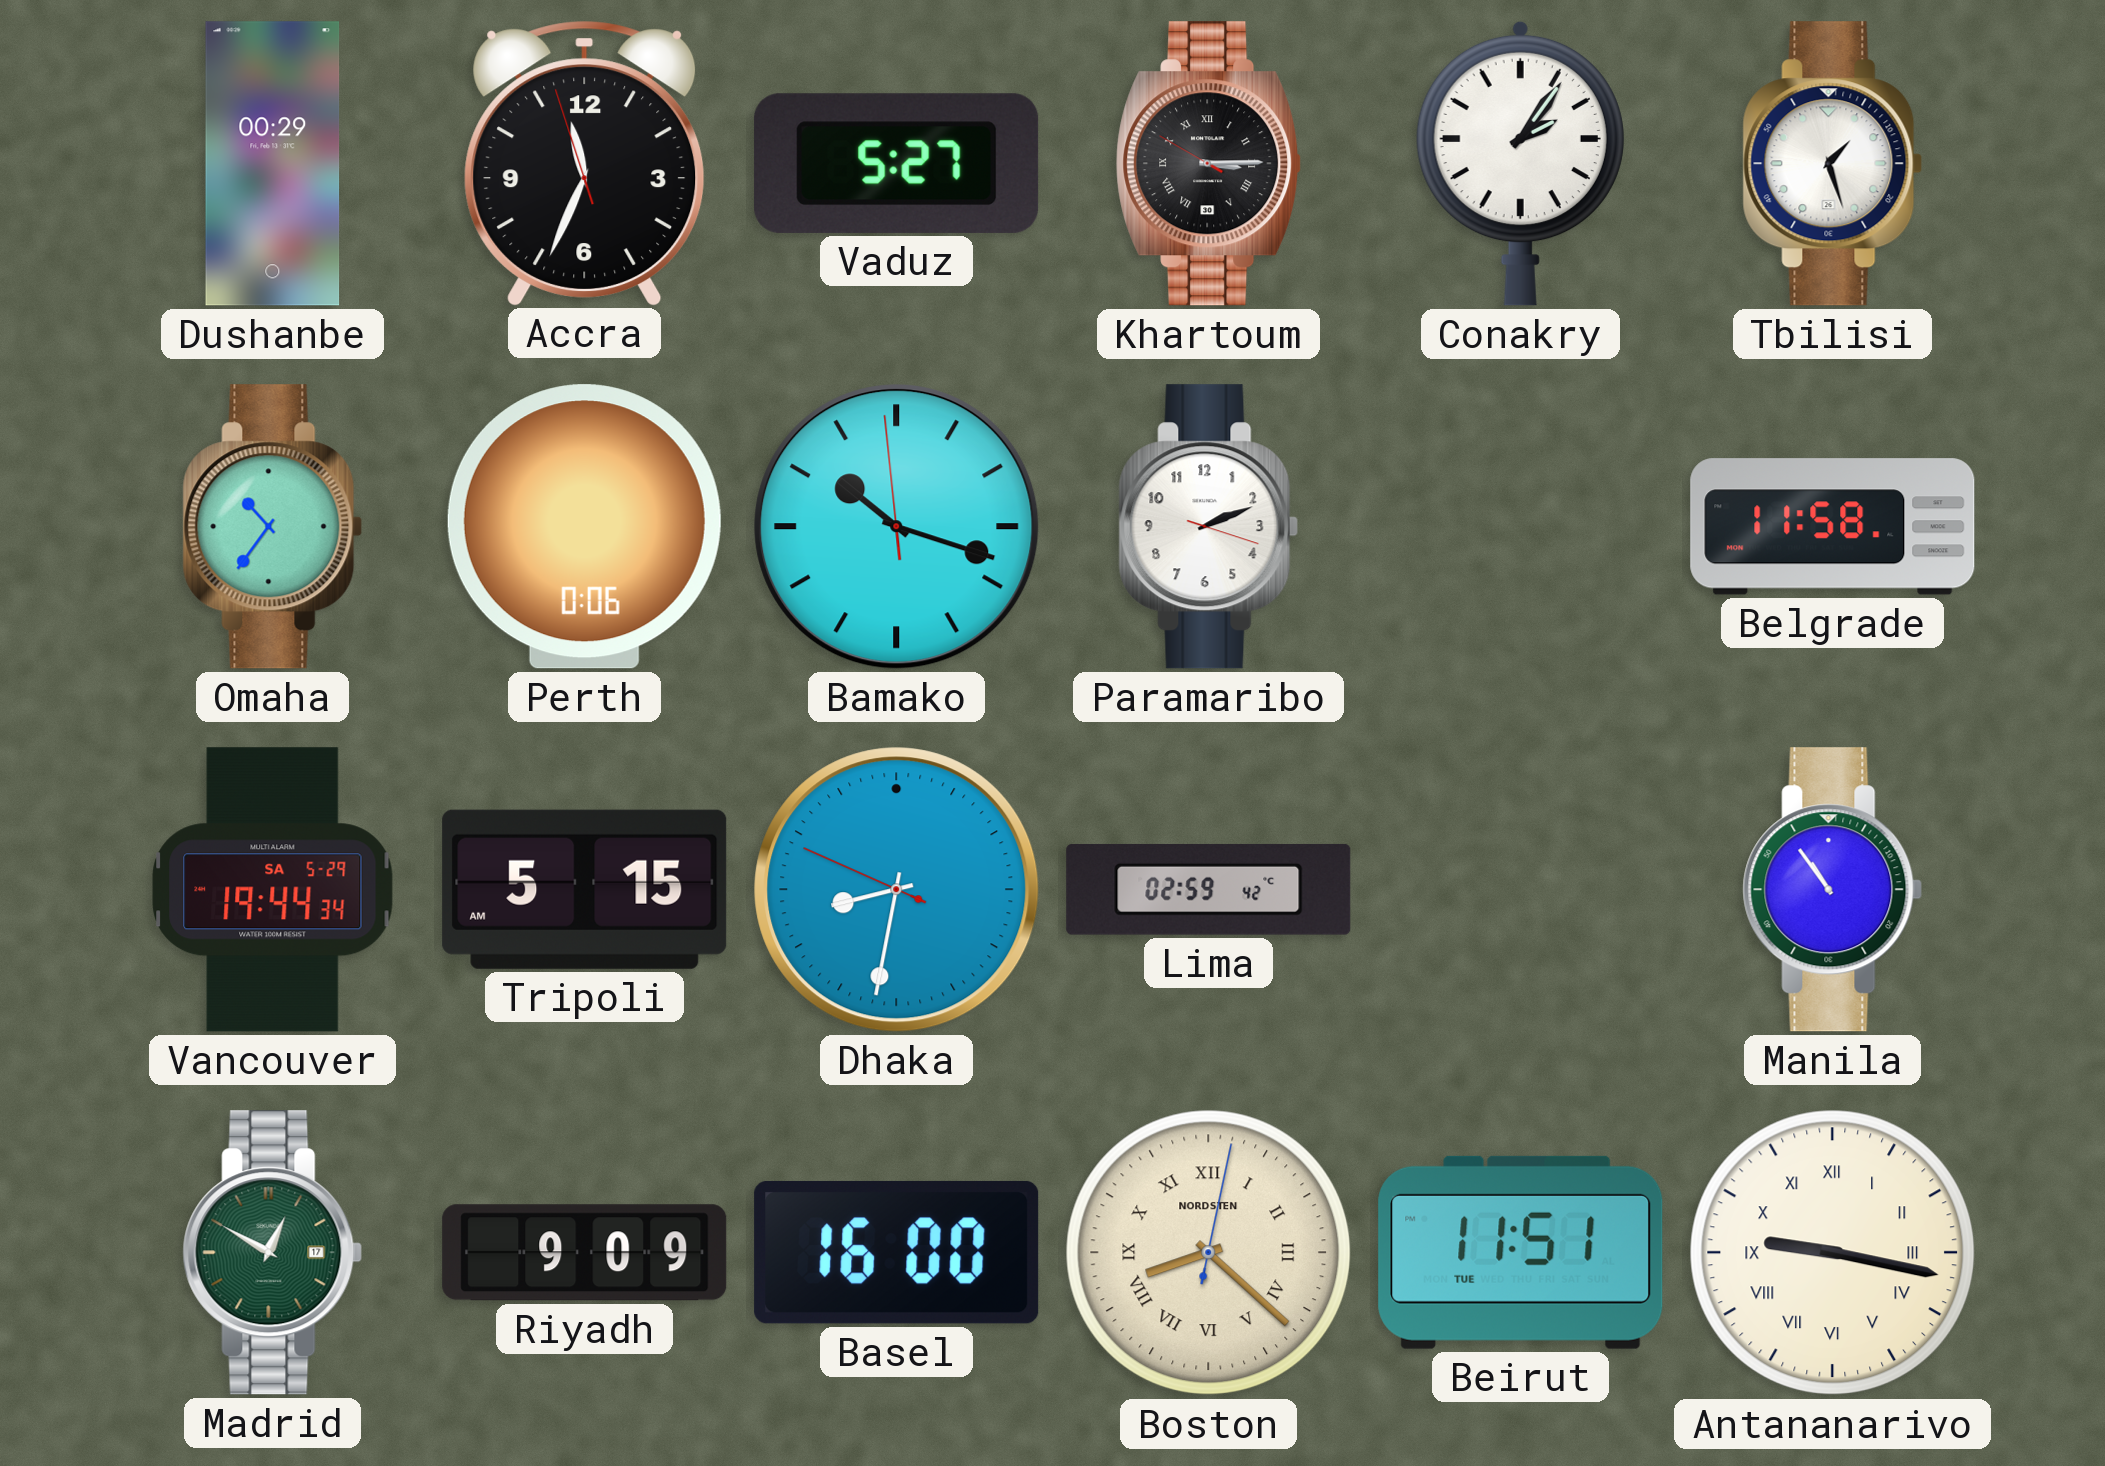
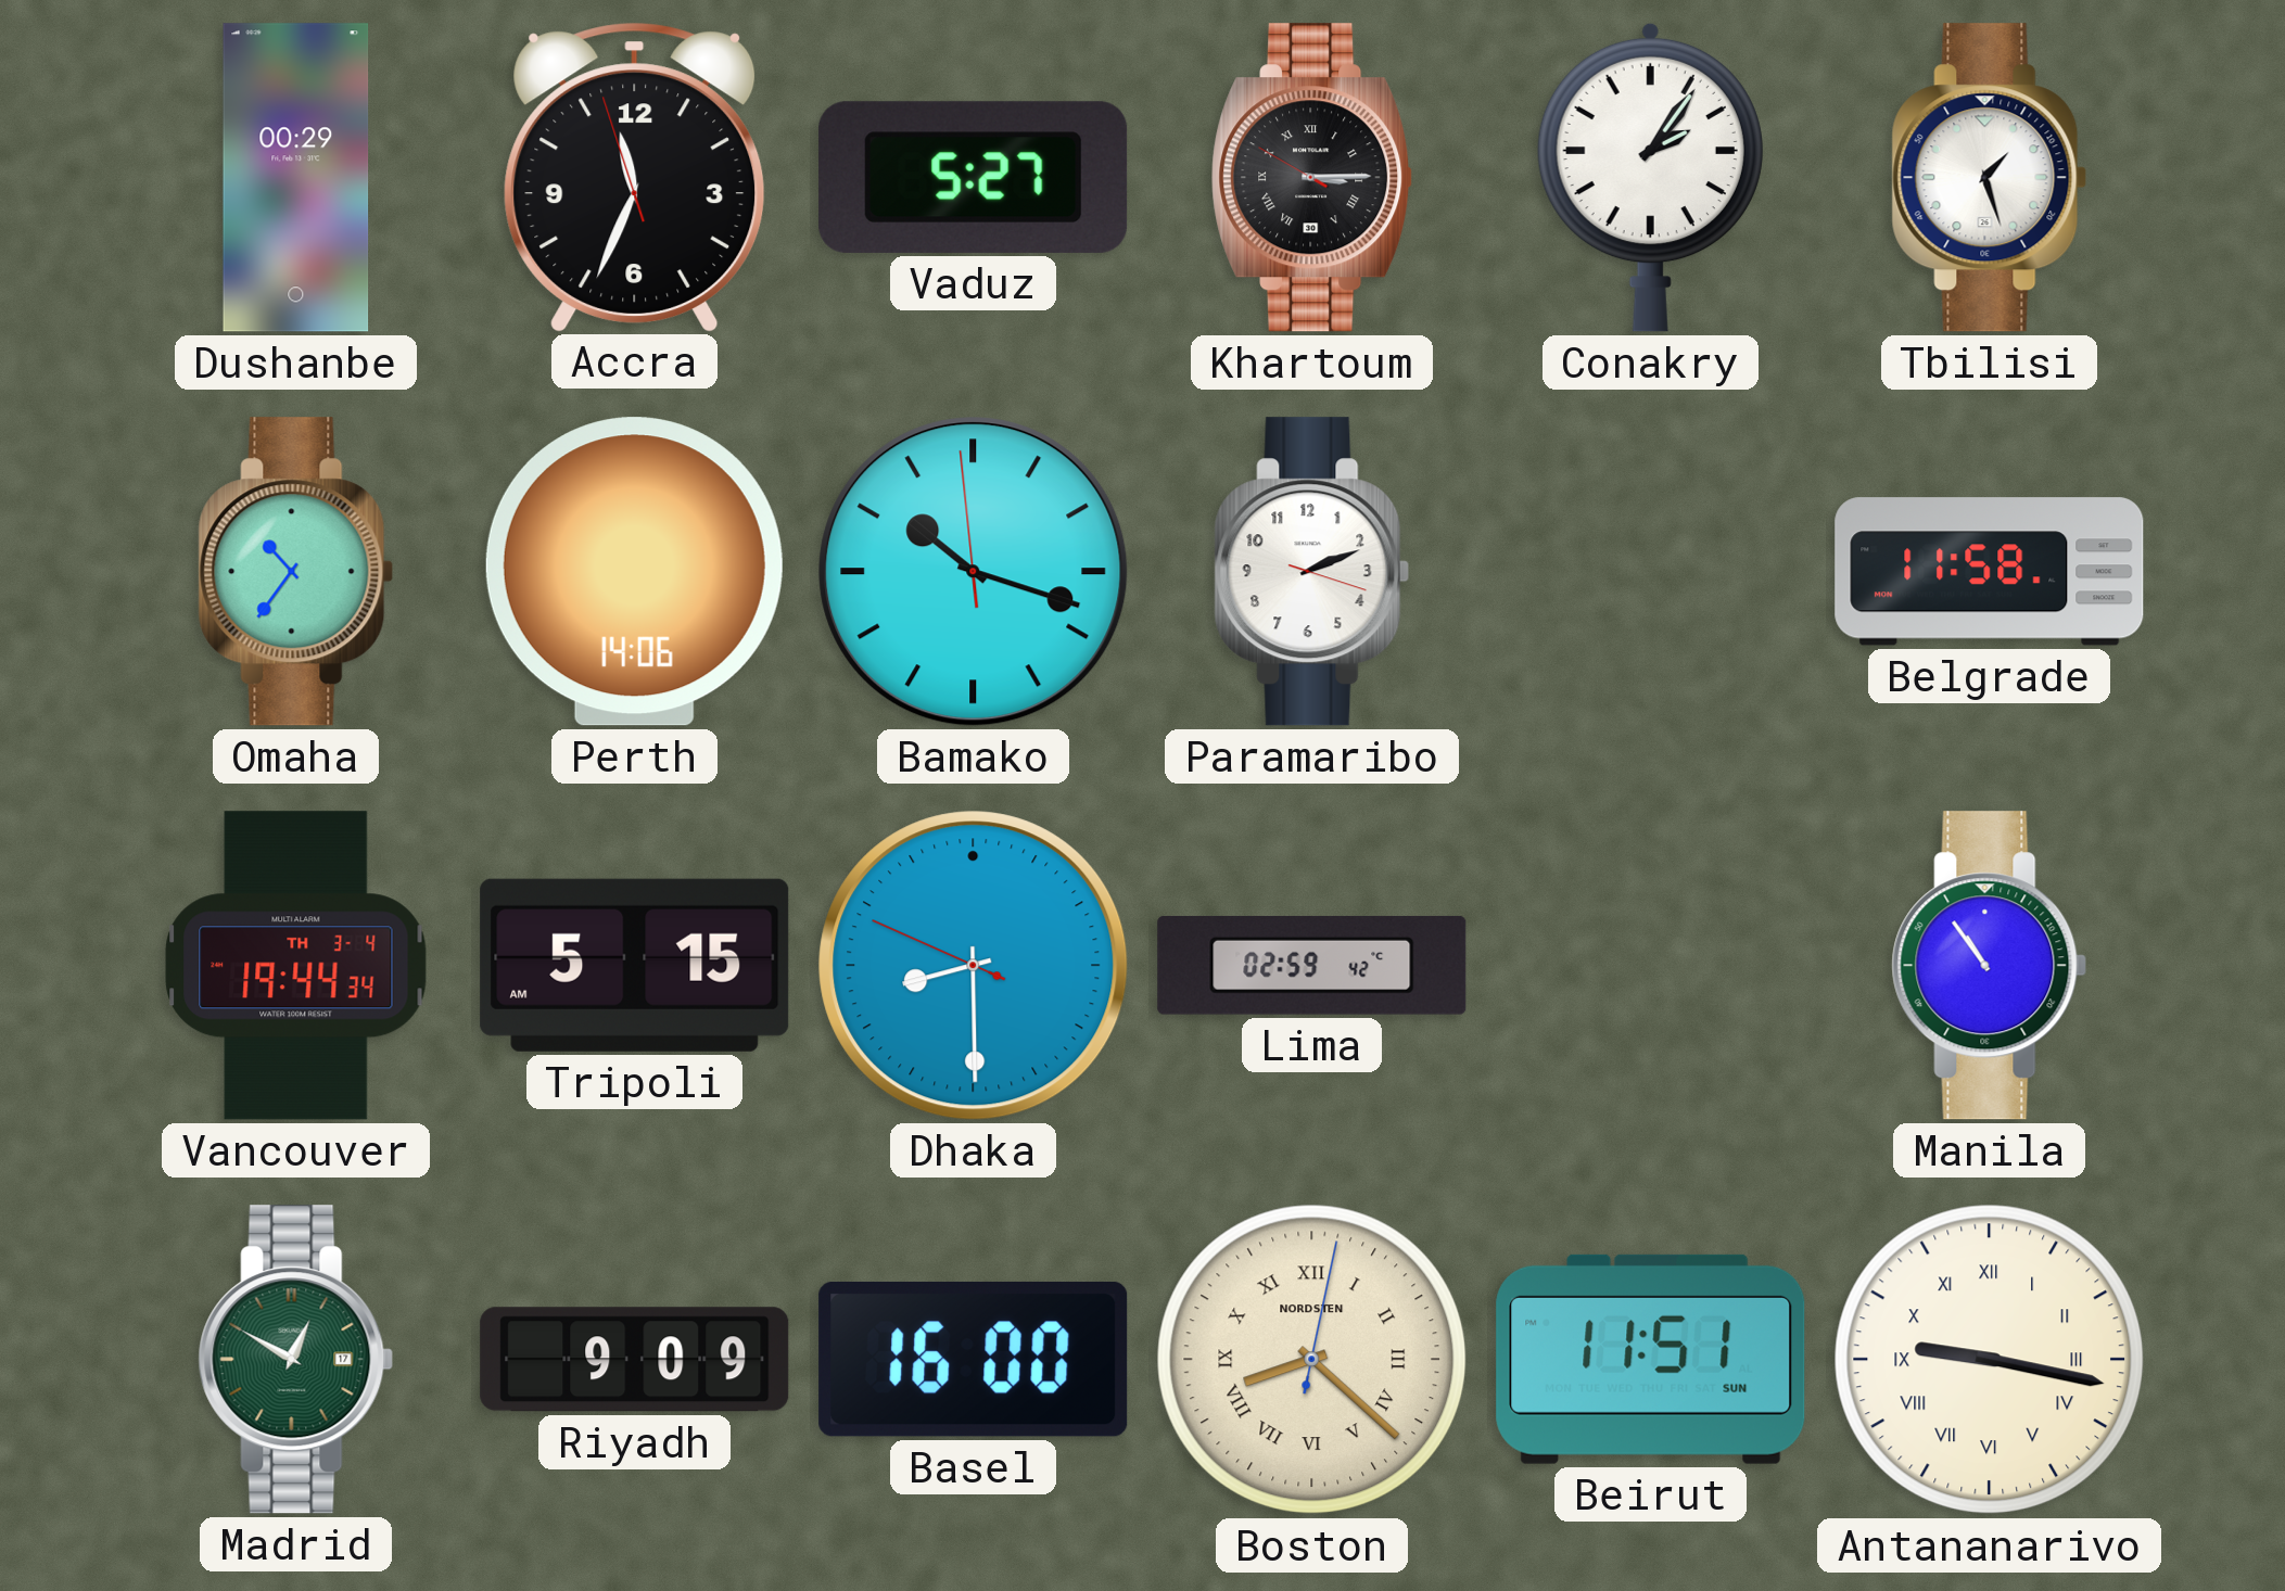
Perth: 0:06 -> 14:06
Vancouver date: SA 5-29 -> TH 3-4
Dhaka: 8:31 -> 8:29
Beirut date: TUE -> SUN
